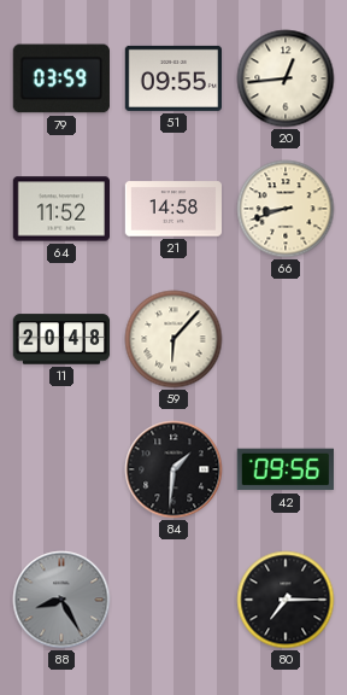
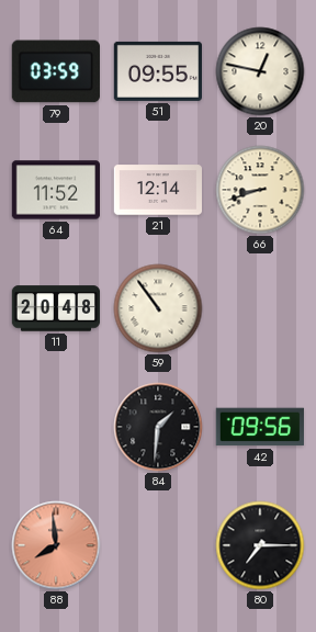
20: 12:44 -> 12:47
21: 14:58 -> 12:14
59: 6:07 -> 10:54
88: 8:25 -> 7:59
88 dial: grey -> salmon
